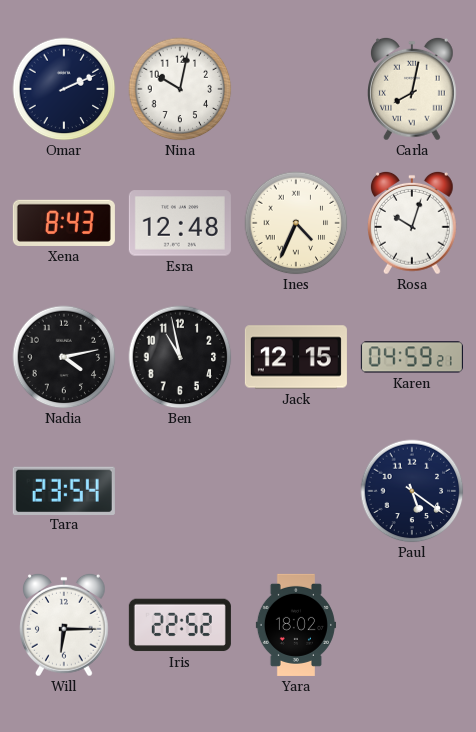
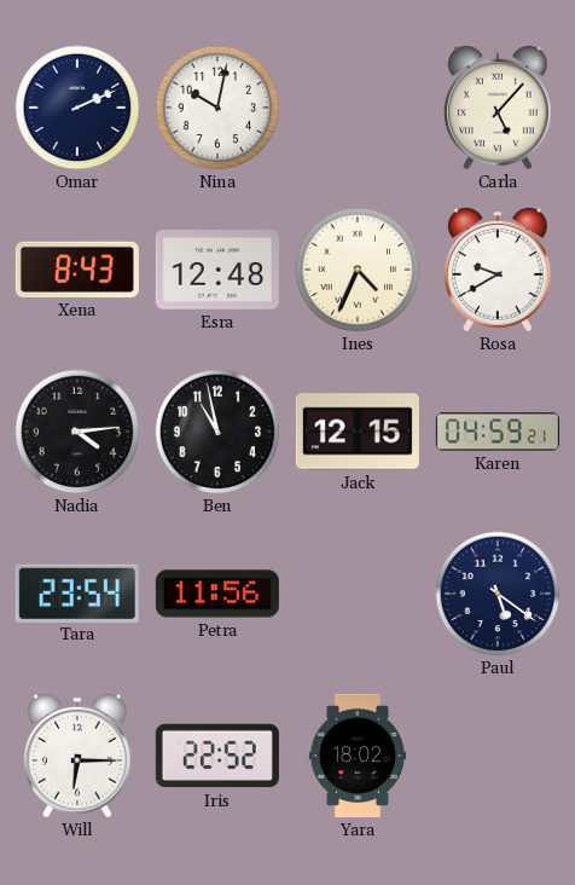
Carla: 8:02 -> 5:07
Rosa: 10:03 -> 9:40
Nadia: 4:13 -> 4:14
Petra: none -> 11:56
